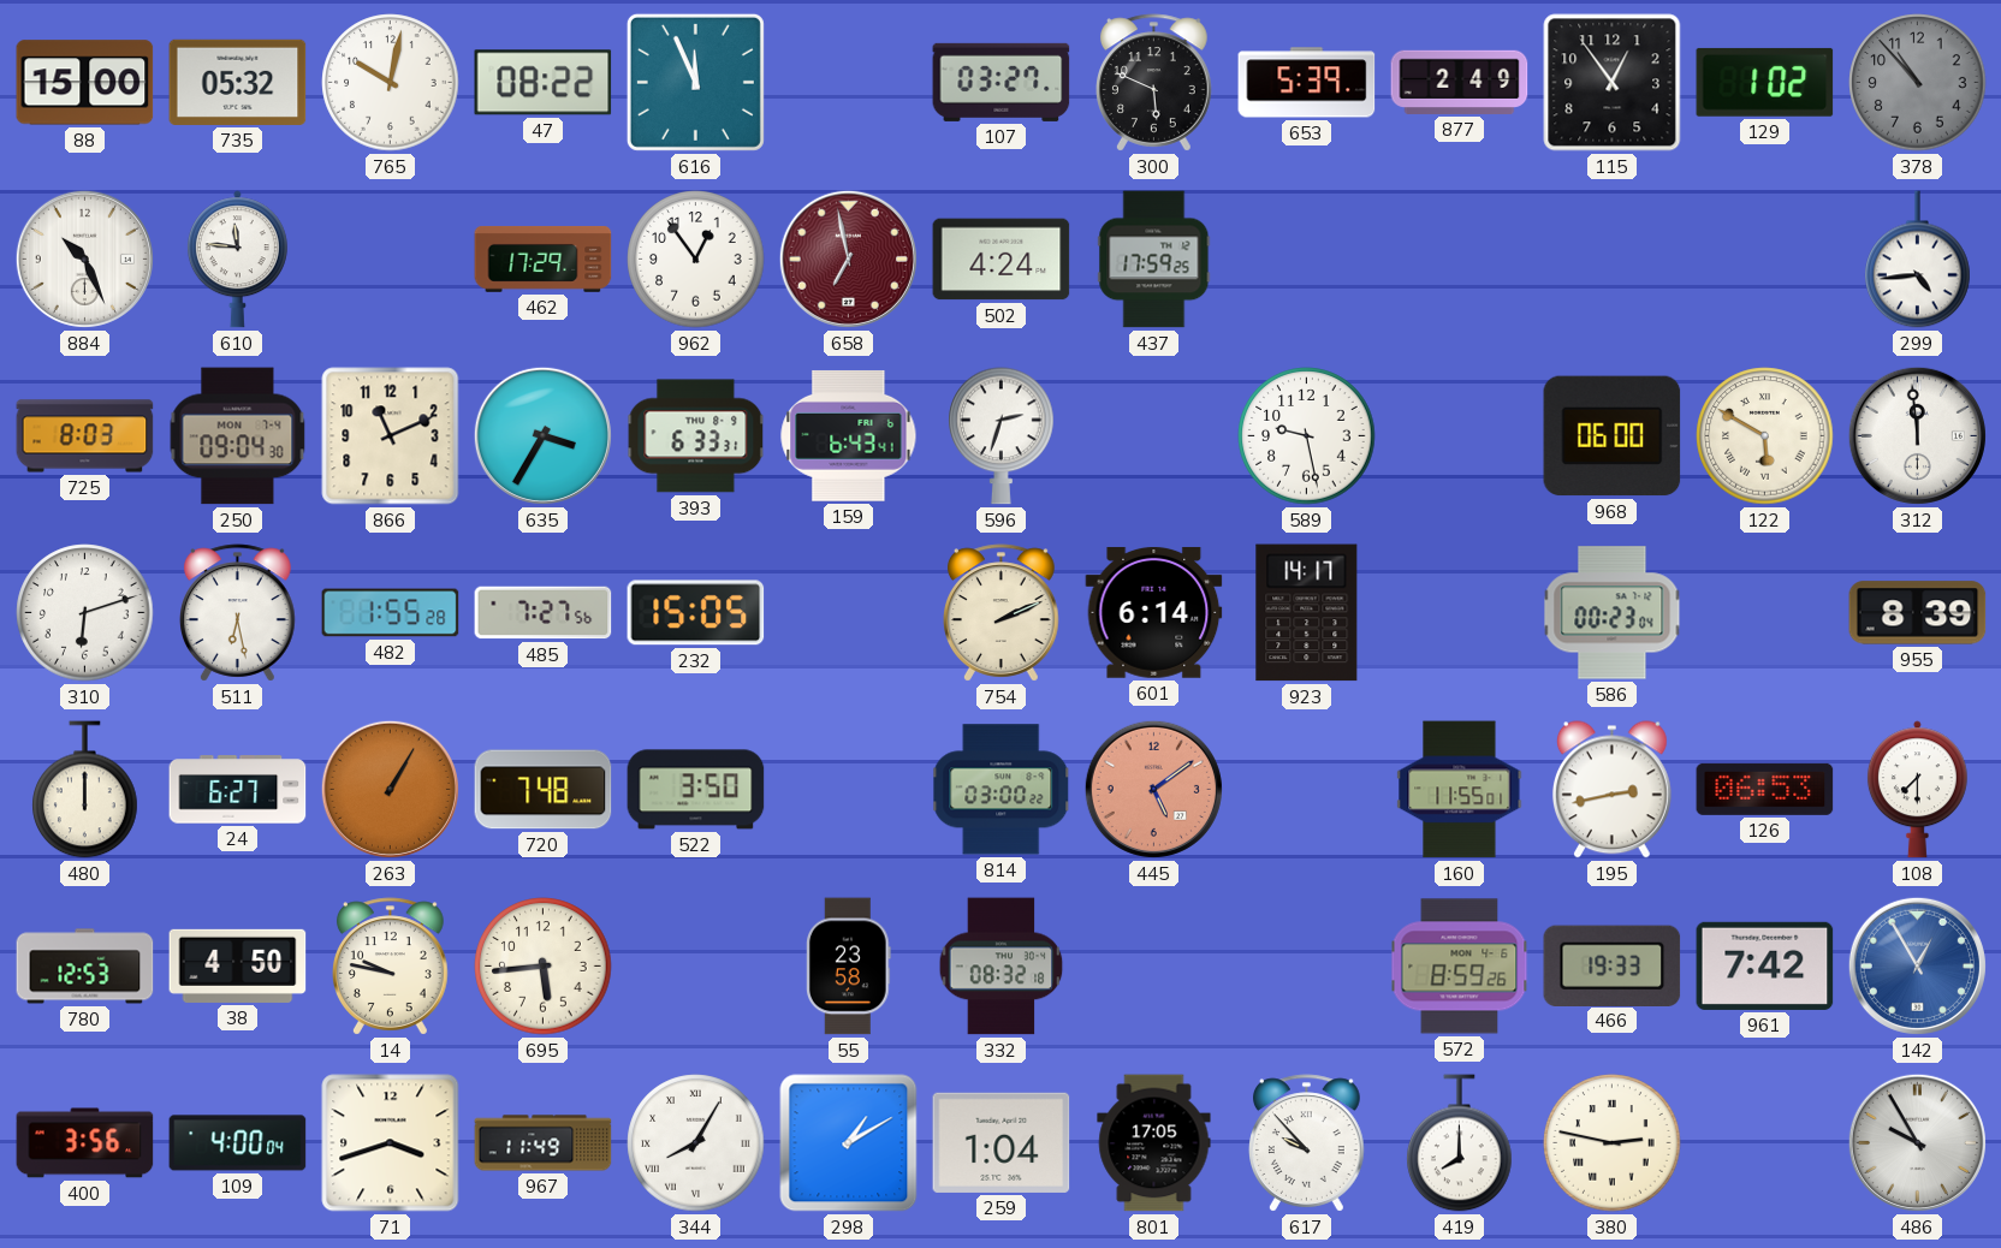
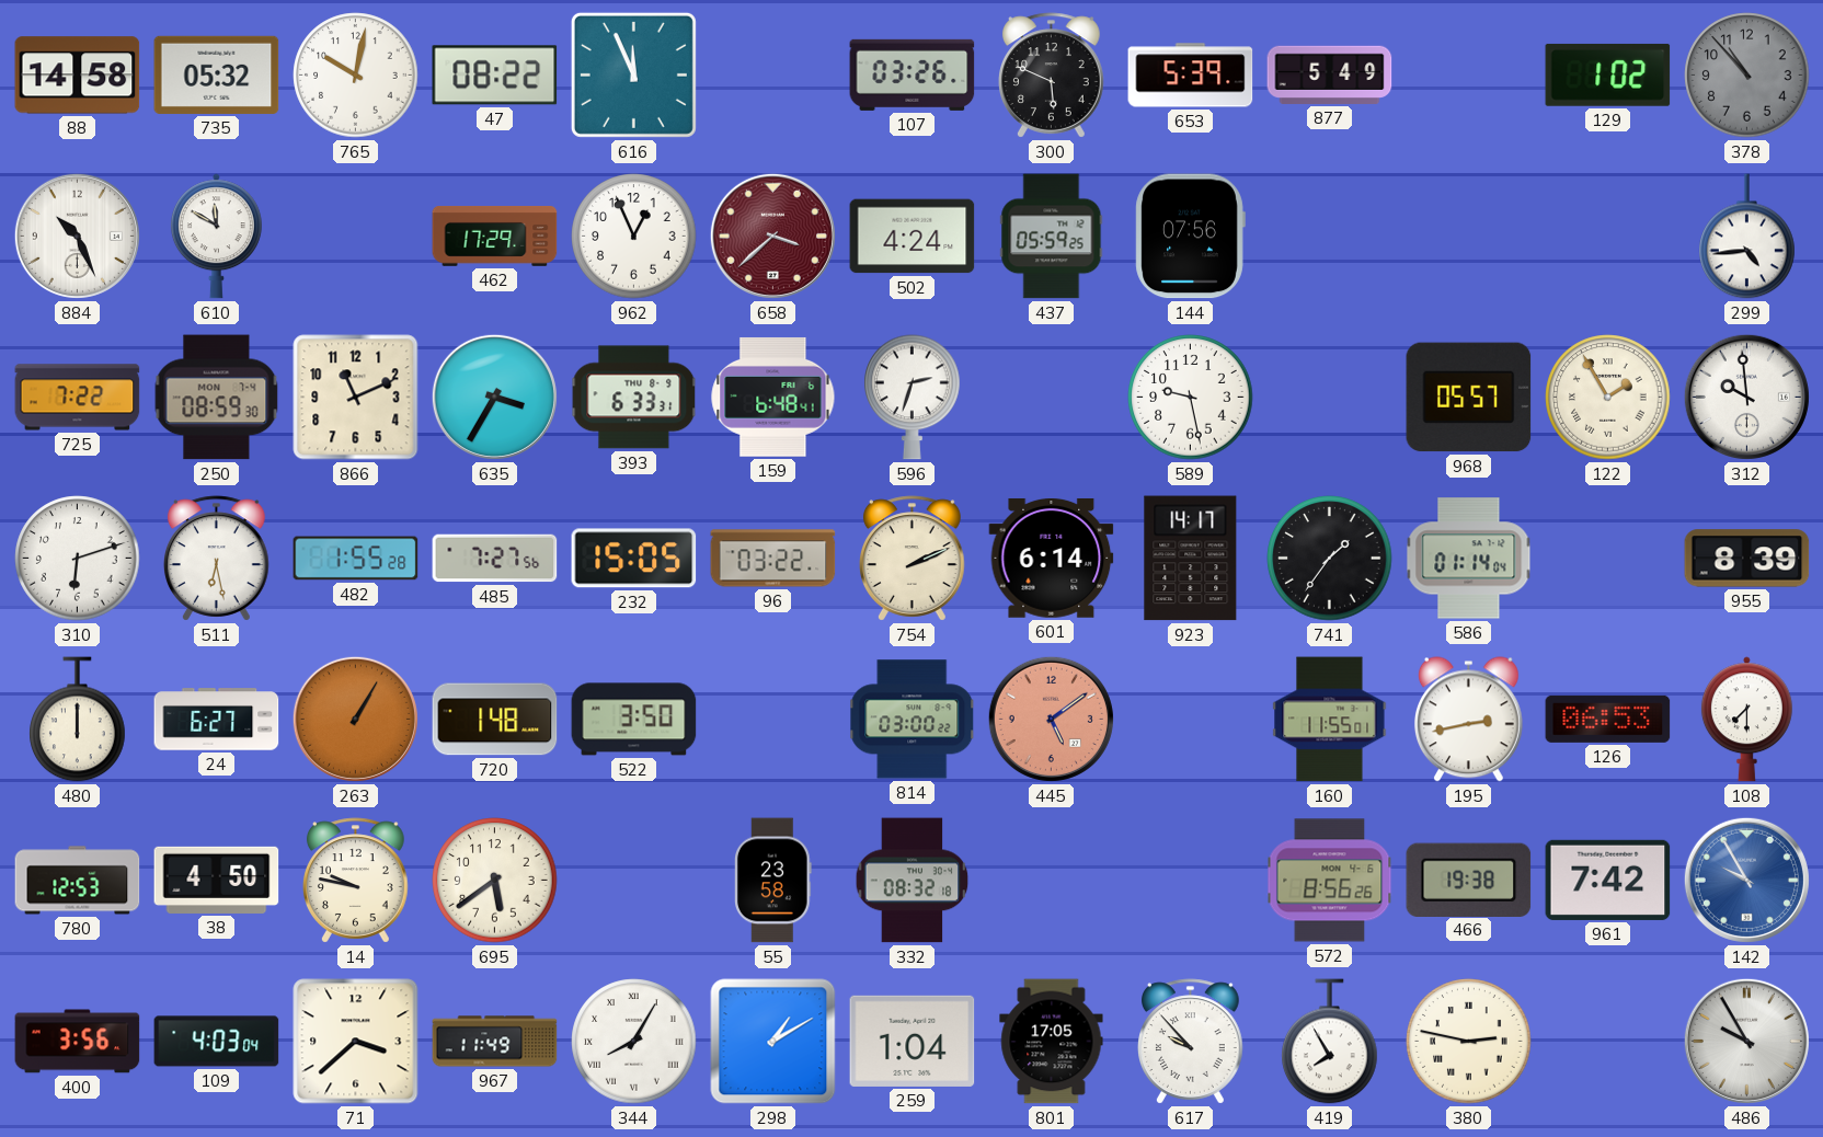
88: 15:00 -> 14:58
107: 03:27 -> 03:26
877: 2:49 -> 5:49
115: 12:54 -> none
610: 11:46 -> 11:50
962: 12:54 -> 12:56
658: 6:58 -> 3:38
437: 17:59 -> 05:59
144: none -> 07:56
725: 8:03 -> 7:22
250: 09:04 -> 08:59
159: 6:43 -> 6:48
968: 06:00 -> 05:57
122: 5:50 -> 1:55
312: 11:59 -> 9:59
96: none -> 03:22
741: none -> 1:36
586: 00:23 -> 01:14
720: 7:48 -> 1:48
695: 5:44 -> 5:39
572: 8:59 -> 8:56
466: 19:33 -> 19:38
142: 12:55 -> 9:55
109: 4:00 -> 4:03
71: 3:42 -> 3:38
419: 8:00 -> 7:55
